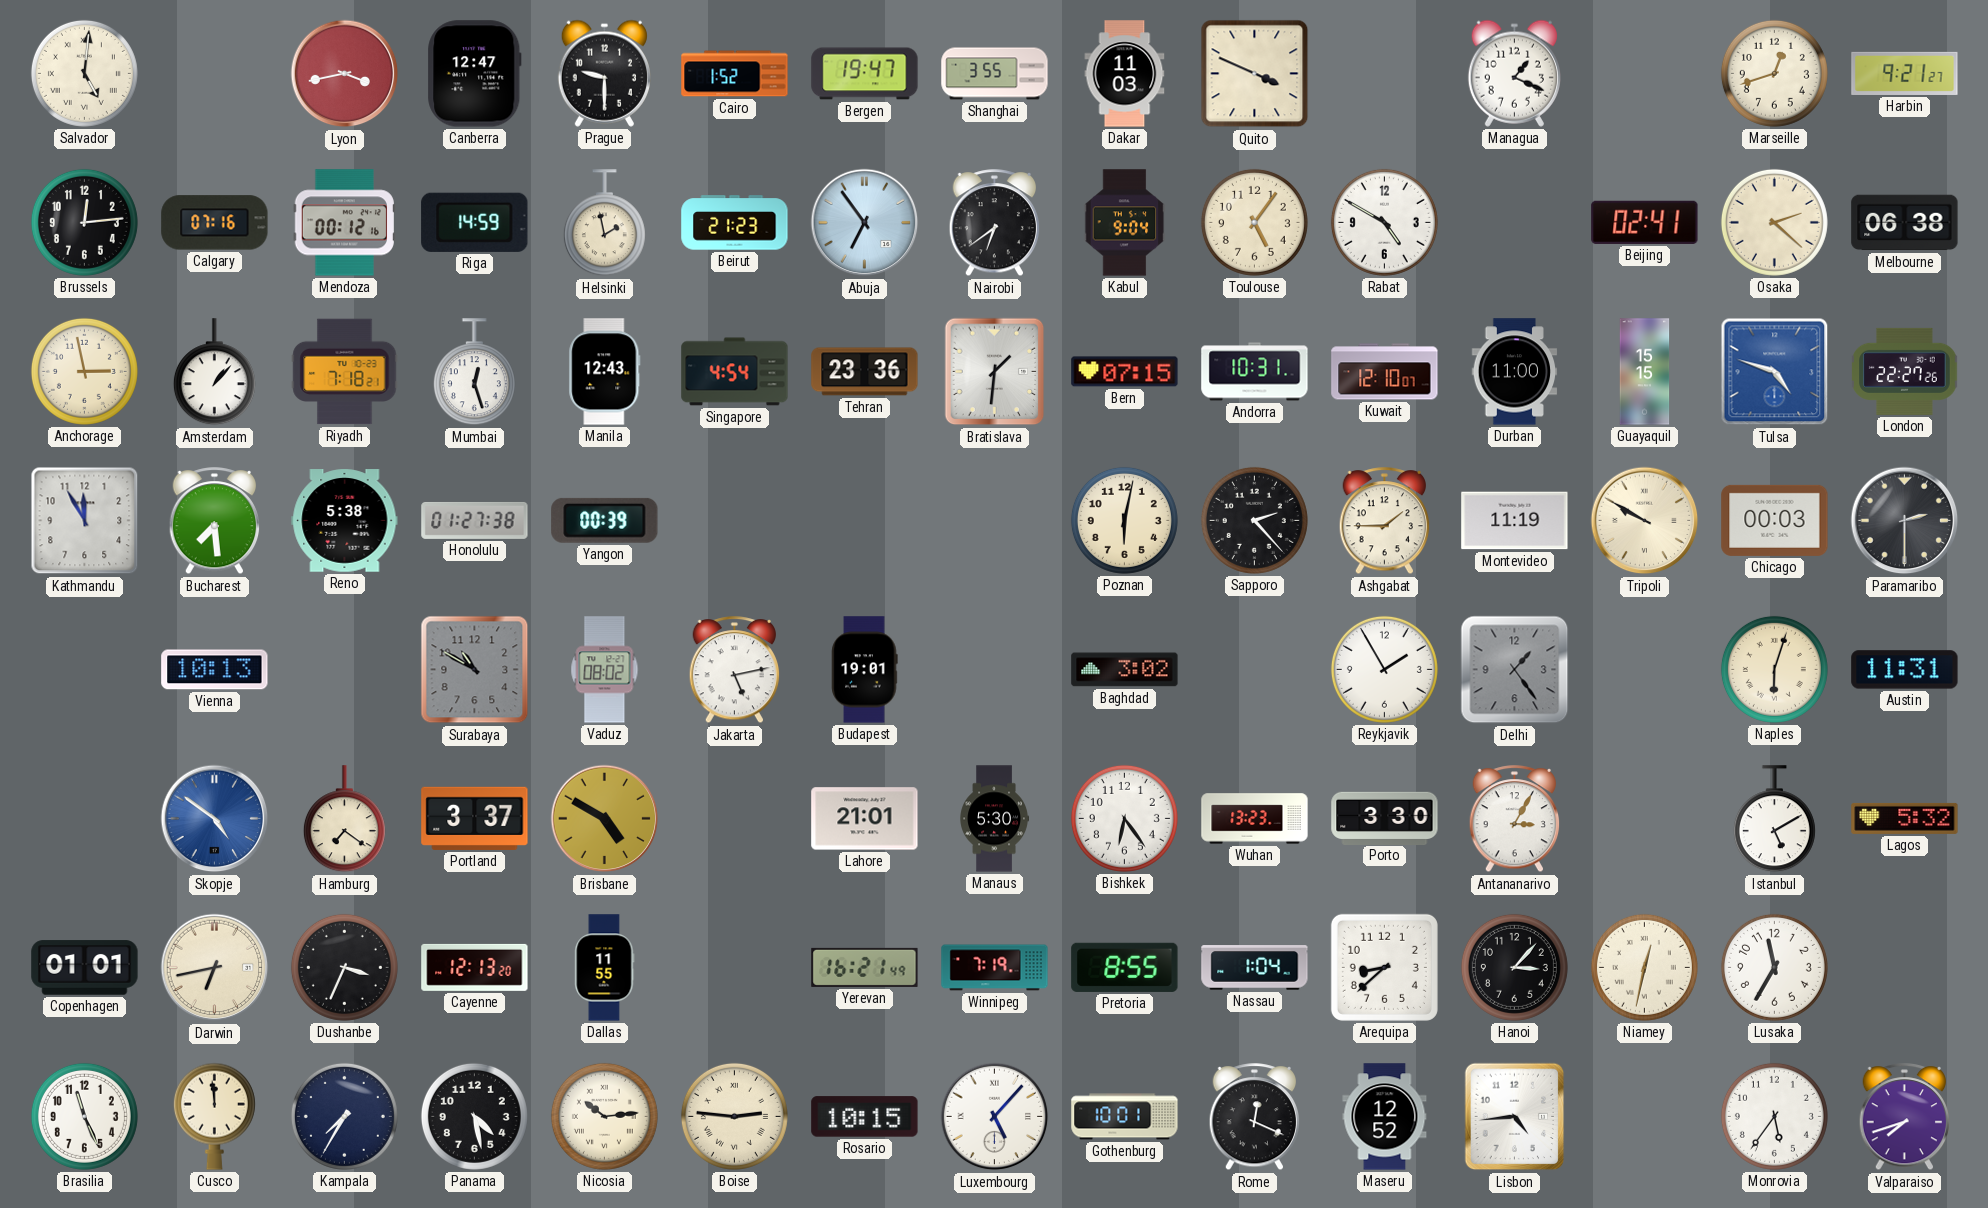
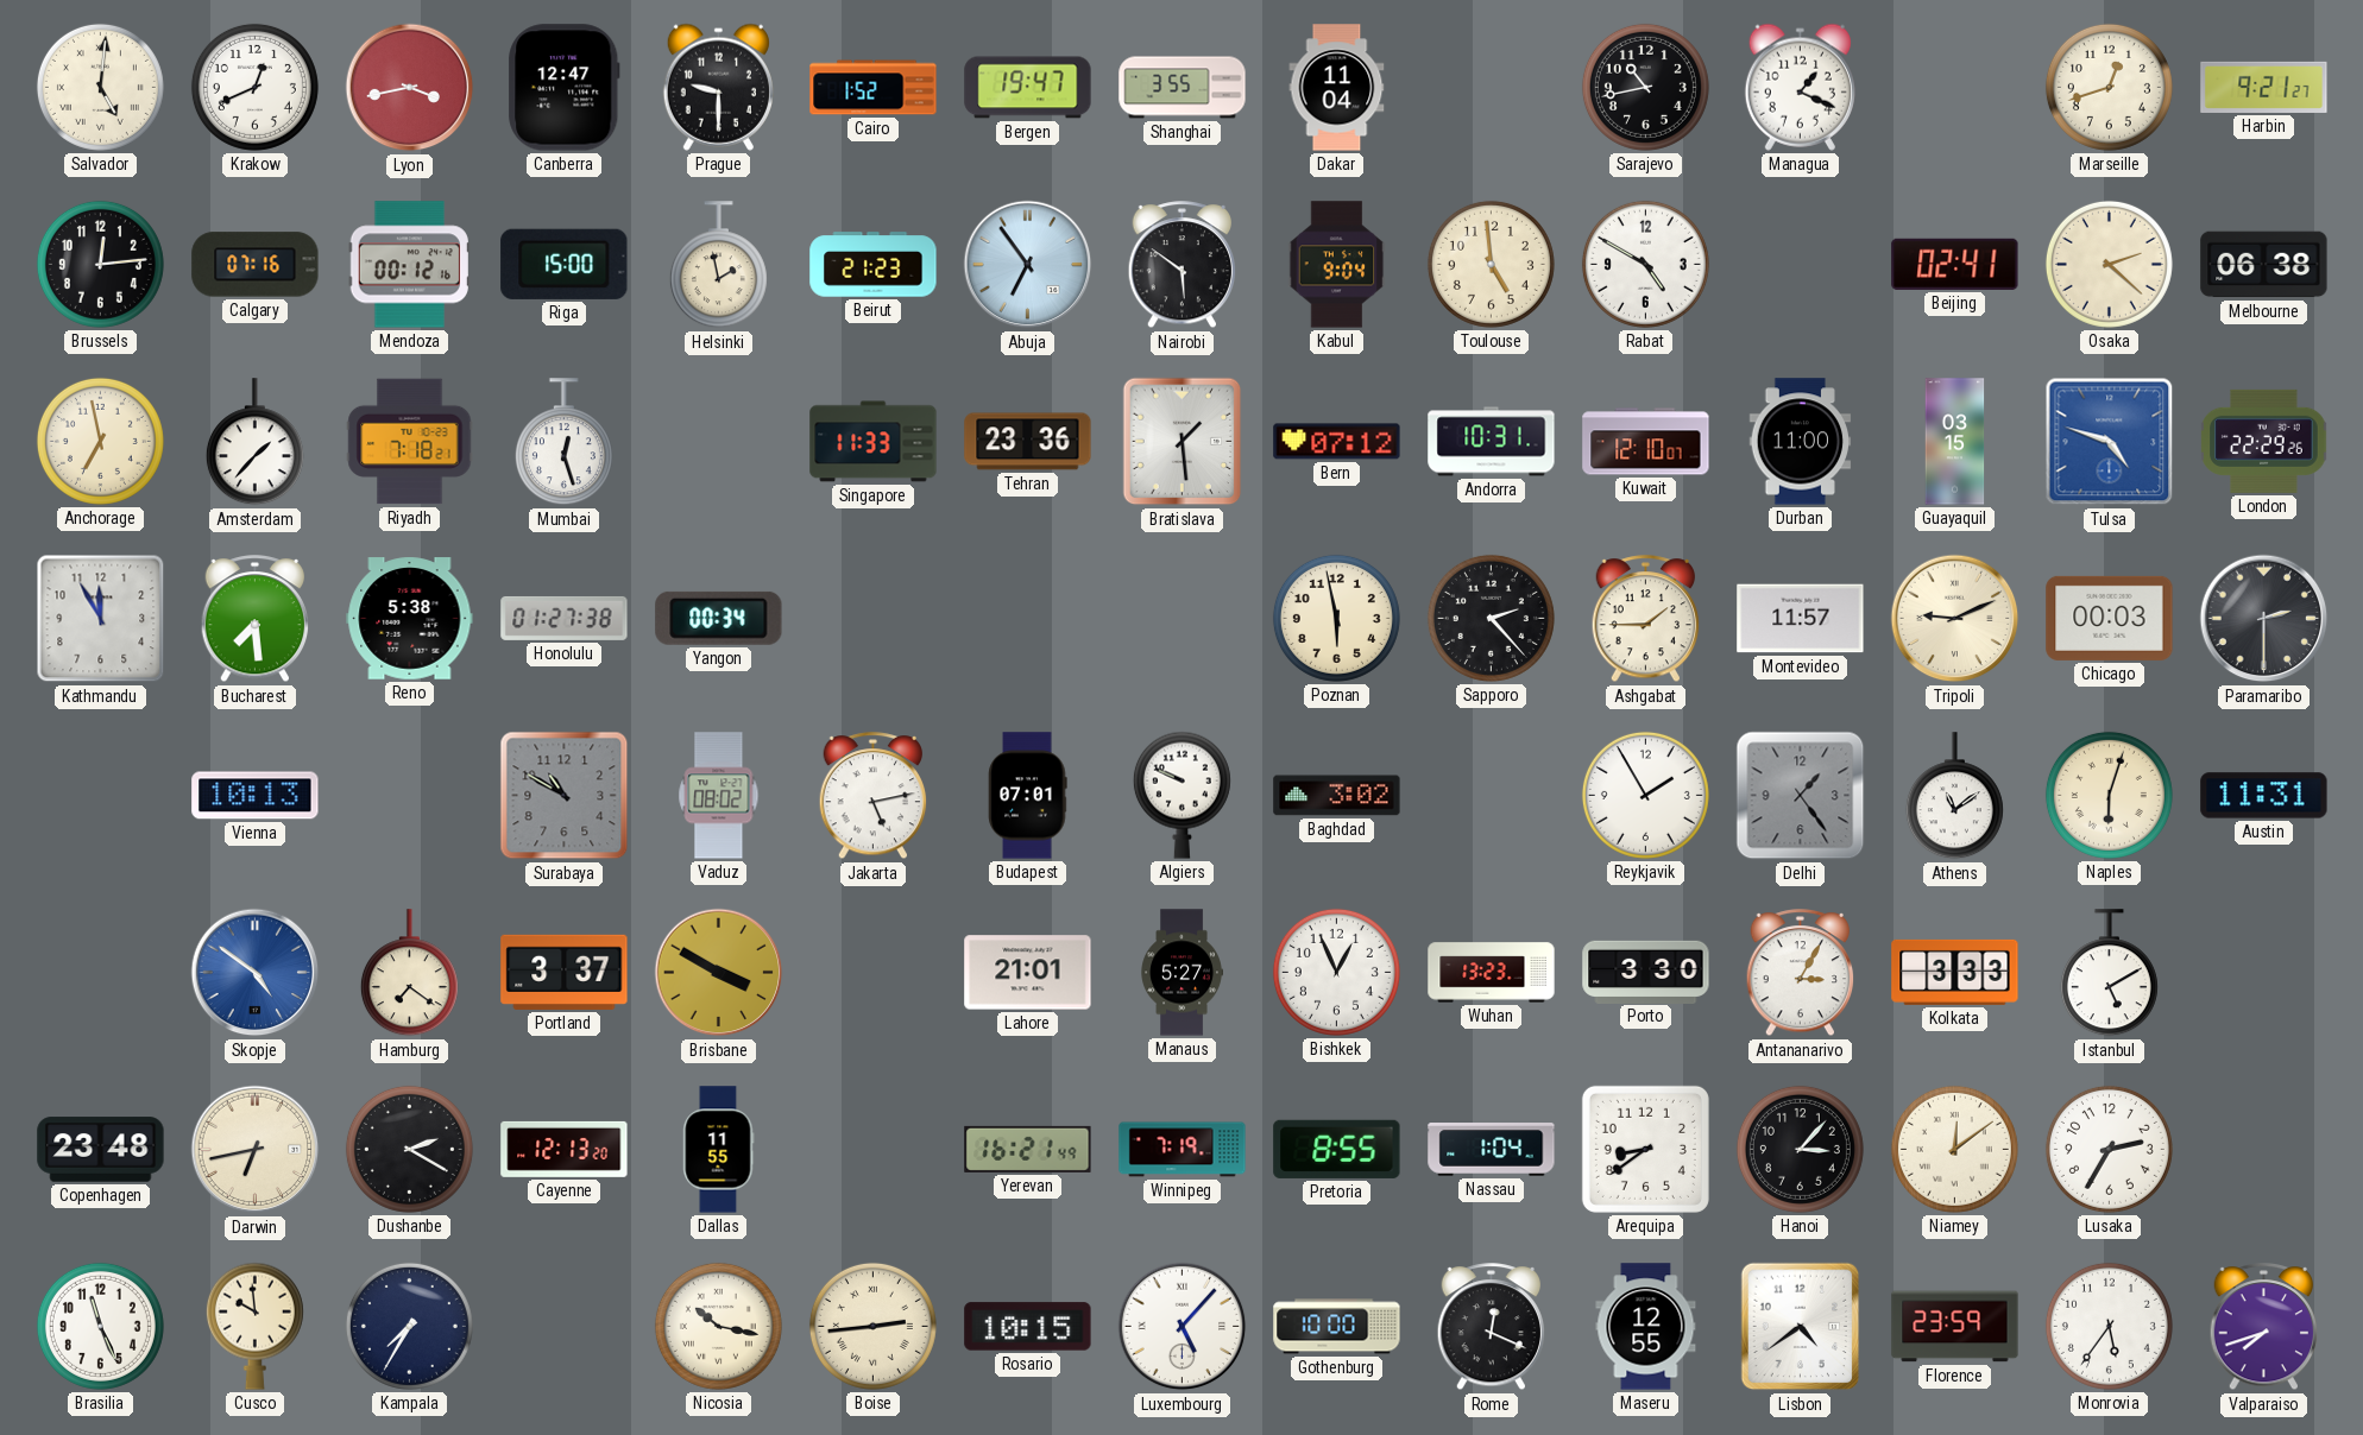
Krakow: none -> 12:41
Dakar: 11:03 -> 11:04
Quito: 3:49 -> none
Sarajevo: none -> 10:43
Riga: 14:59 -> 15:00
Nairobi: 6:39 -> 5:51
Toulouse: 5:06 -> 4:59
Anchorage: 2:58 -> 6:58
Amsterdam: 1:07 -> 1:37
Manila: 12:43 -> none
Singapore: 4:54 -> 11:33
Bratislava: 1:31 -> 1:29
Bern: 07:15 -> 07:12
Guayaquil: 15:15 -> 03:15
London: 22:27 -> 22:29
Yangon: 00:39 -> 00:34
Poznan: 6:02 -> 5:58
Montevideo: 11:19 -> 11:57
Tripoli: 9:50 -> 9:11
Budapest: 19:01 -> 07:01
Algiers: none -> 9:49
Athens: none -> 11:09
Brisbane: 4:50 -> 3:50
Manaus: 5:30 -> 5:27
Bishkek: 6:24 -> 12:56
Kolkata: none -> 3:33
Lagos: 5:32 -> none
Copenhagen: 01:01 -> 23:48
Dushanbe: 3:34 -> 2:20
Arequipa: 8:38 -> 8:39
Niamey: 12:32 -> 12:09
Lusaka: 11:35 -> 2:35
Cusco: 11:59 -> 9:59
Panama: 4:28 -> none
Nicosia: 10:14 -> 10:17
Boise: 2:46 -> 2:44
Gothenburg: 10:01 -> 10:00
Maseru: 12:52 -> 12:55
Lisbon: 4:44 -> 4:39
Florence: none -> 23:59
